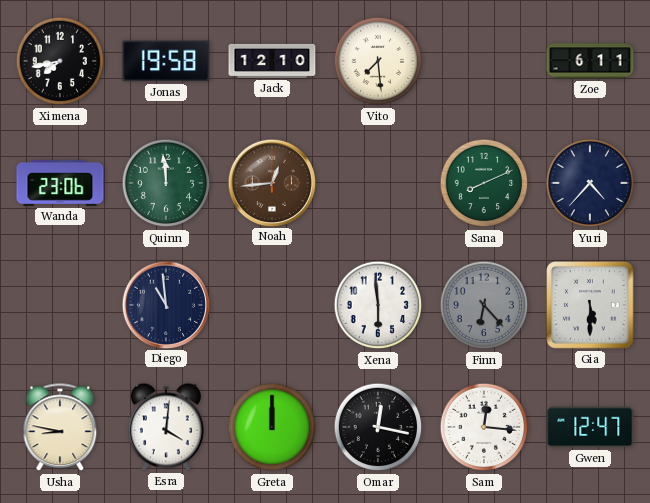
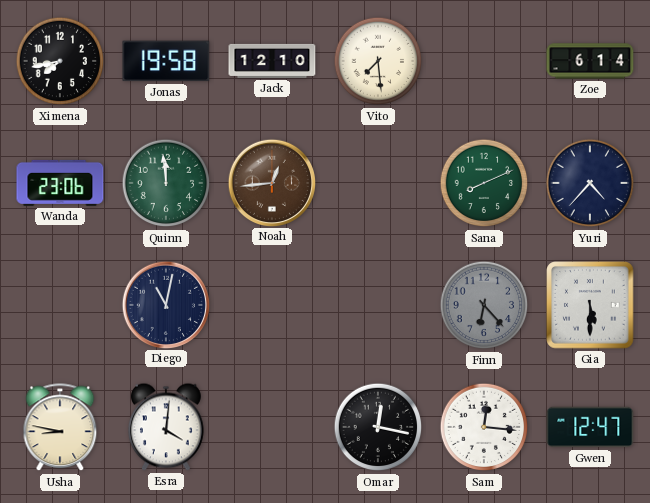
Zoe: 6:11 -> 6:14
Diego: 10:59 -> 11:02
Xena: 5:59 -> none
Greta: 12:00 -> none
